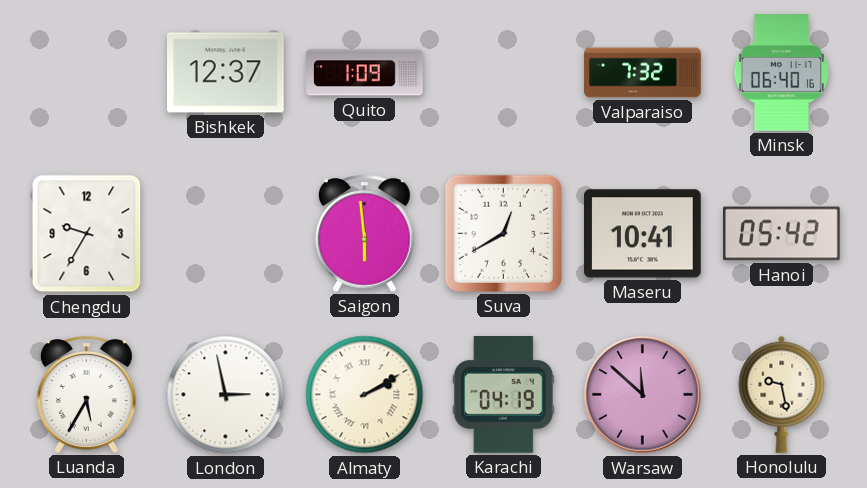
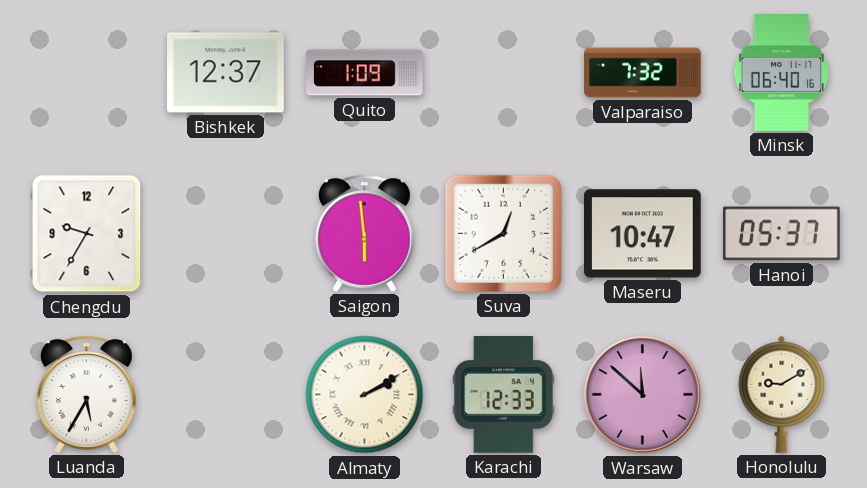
Maseru: 10:41 -> 10:47
Hanoi: 05:42 -> 05:37
London: 2:58 -> none
Karachi: 04:19 -> 12:33
Honolulu: 9:28 -> 9:10
